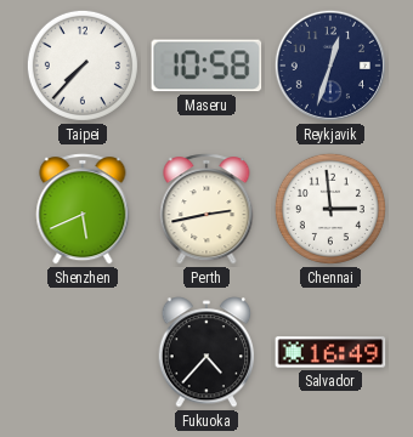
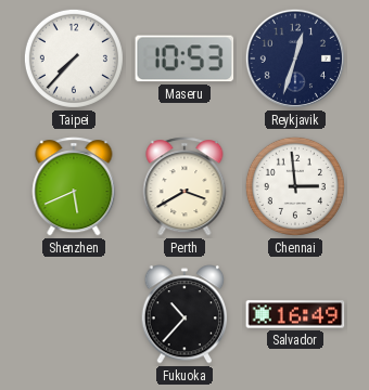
Maseru: 10:58 -> 10:53
Perth: 2:43 -> 3:40
Fukuoka: 4:37 -> 10:37
